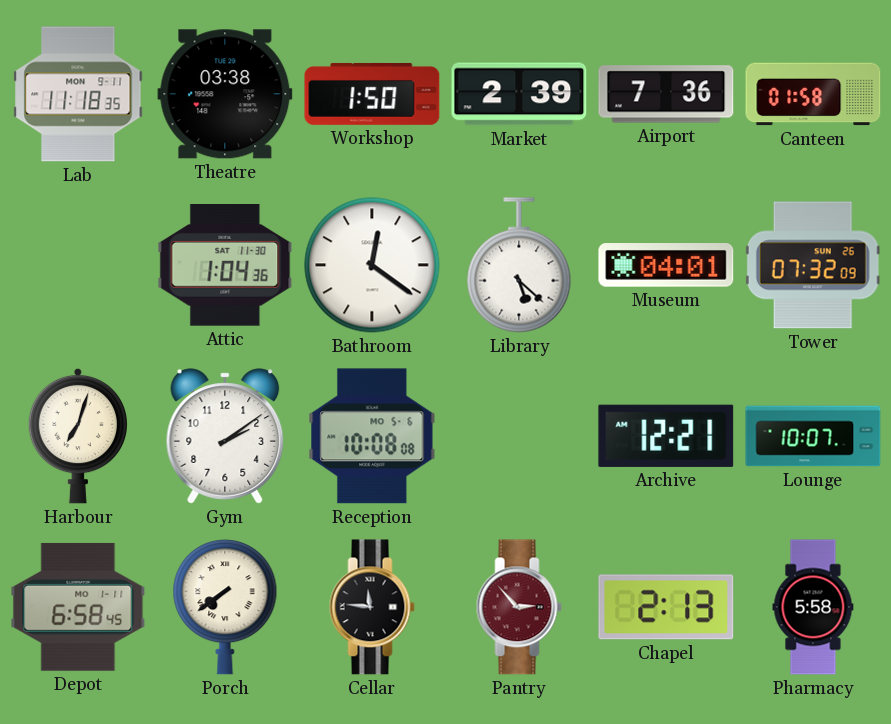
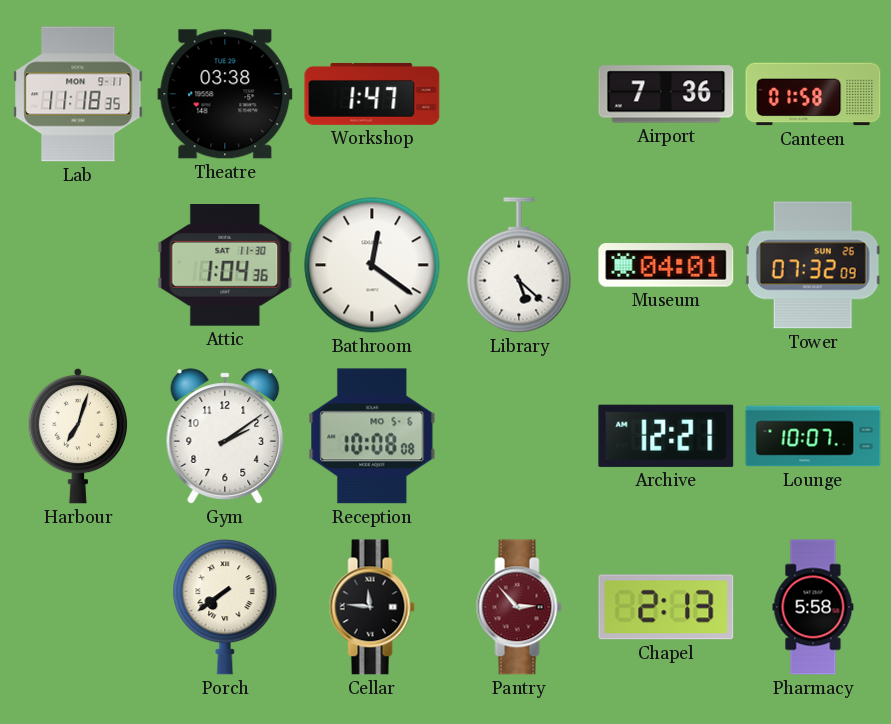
Workshop: 1:50 -> 1:47
Market: 2:39 -> none
Depot: 6:58 -> none
